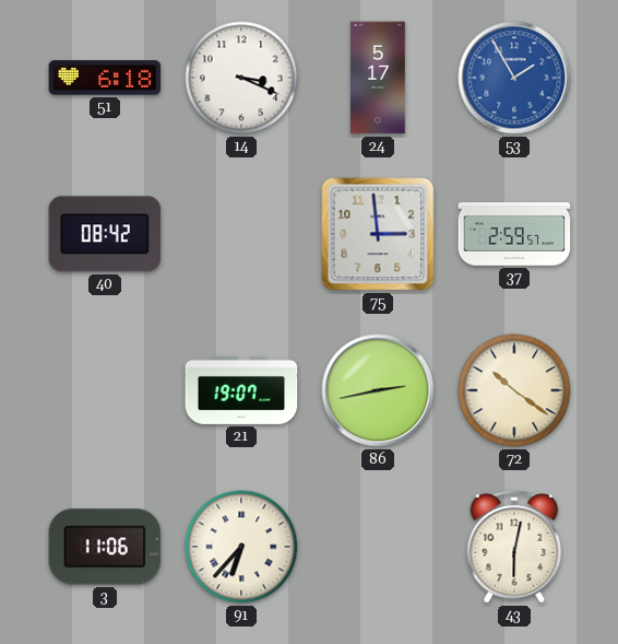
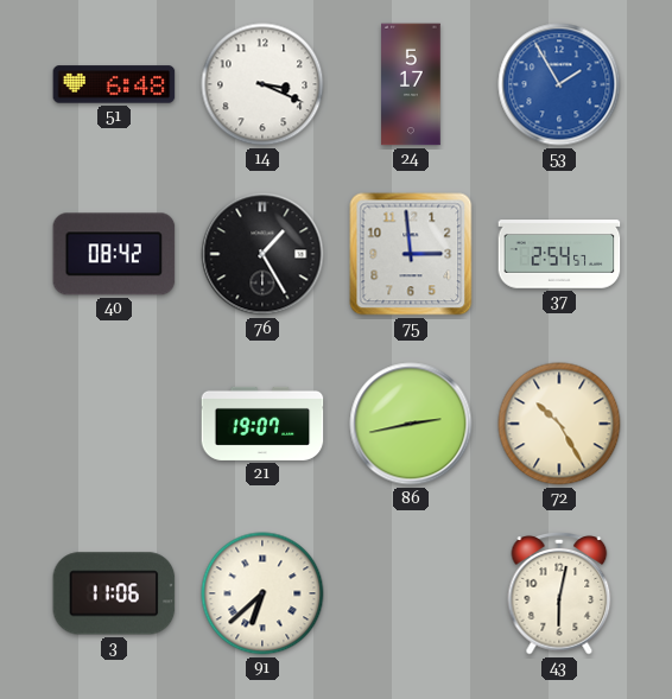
51: 6:18 -> 6:48
76: none -> 1:25
37: 2:59 -> 2:54
72: 10:21 -> 10:25
91: 6:37 -> 6:38
